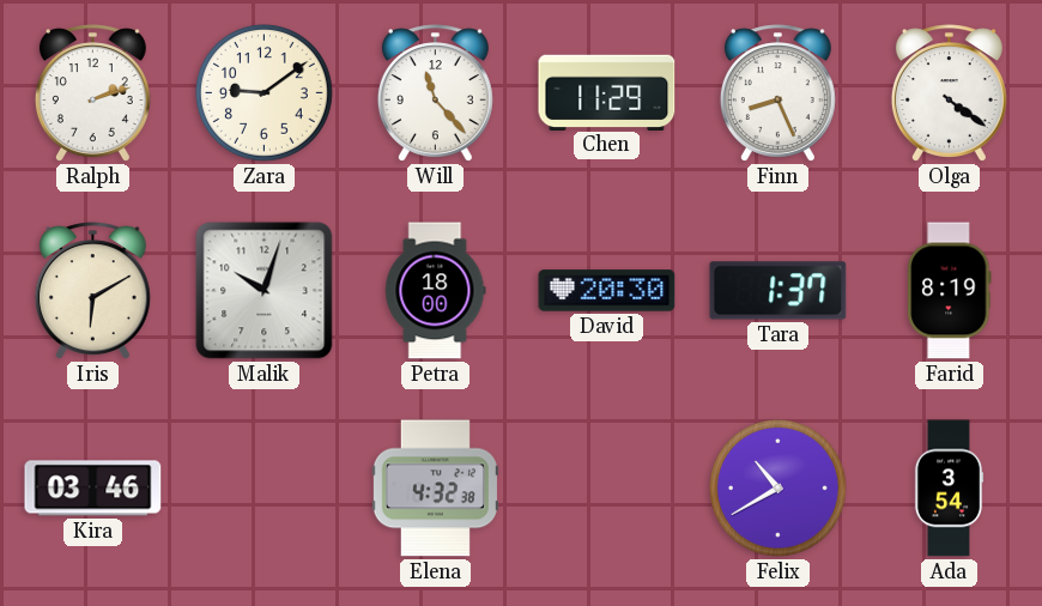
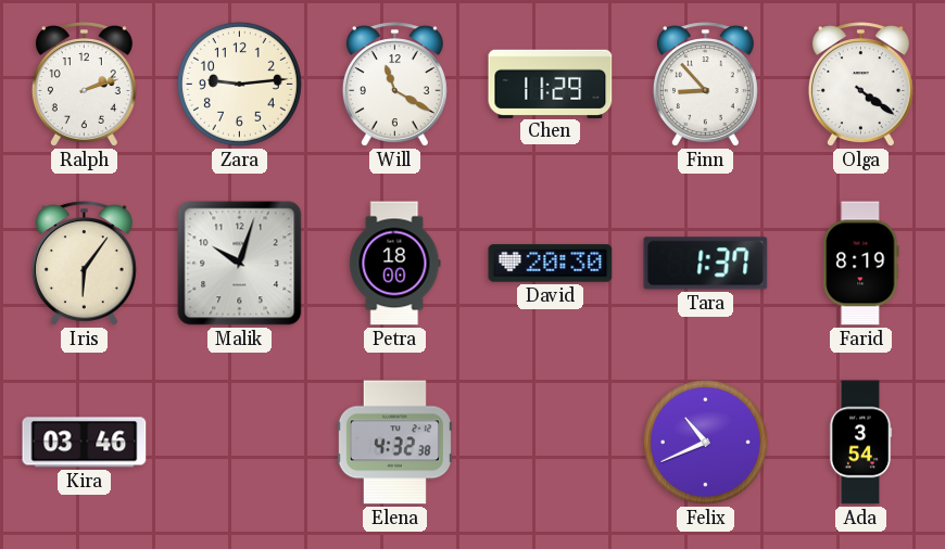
Zara: 9:09 -> 9:14
Will: 11:23 -> 11:20
Finn: 8:26 -> 8:53
Iris: 6:10 -> 6:06
Felix: 10:40 -> 10:41
